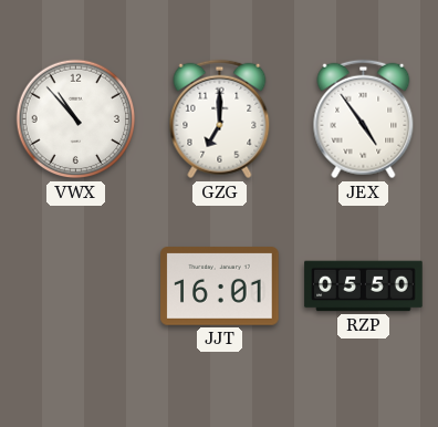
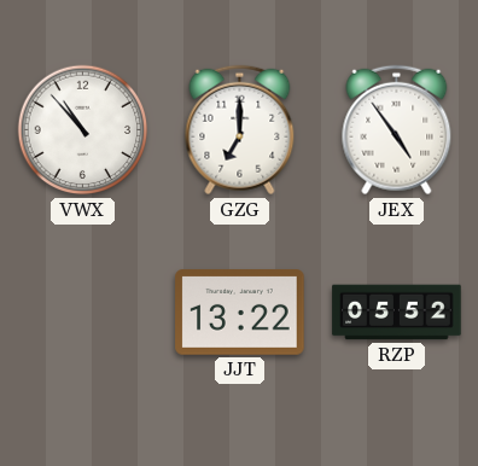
JJT: 16:01 -> 13:22
RZP: 05:50 -> 05:52
